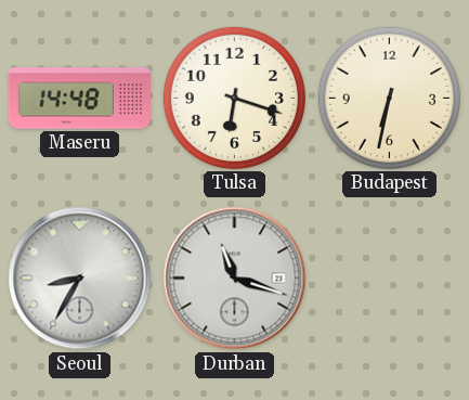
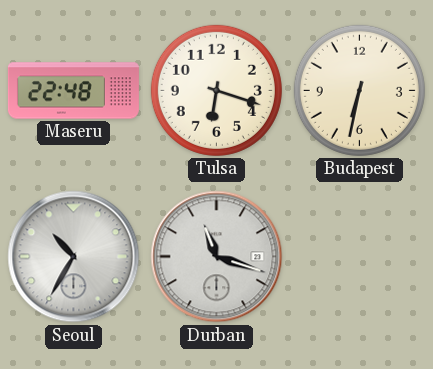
Maseru: 14:48 -> 22:48
Seoul: 8:35 -> 10:35
